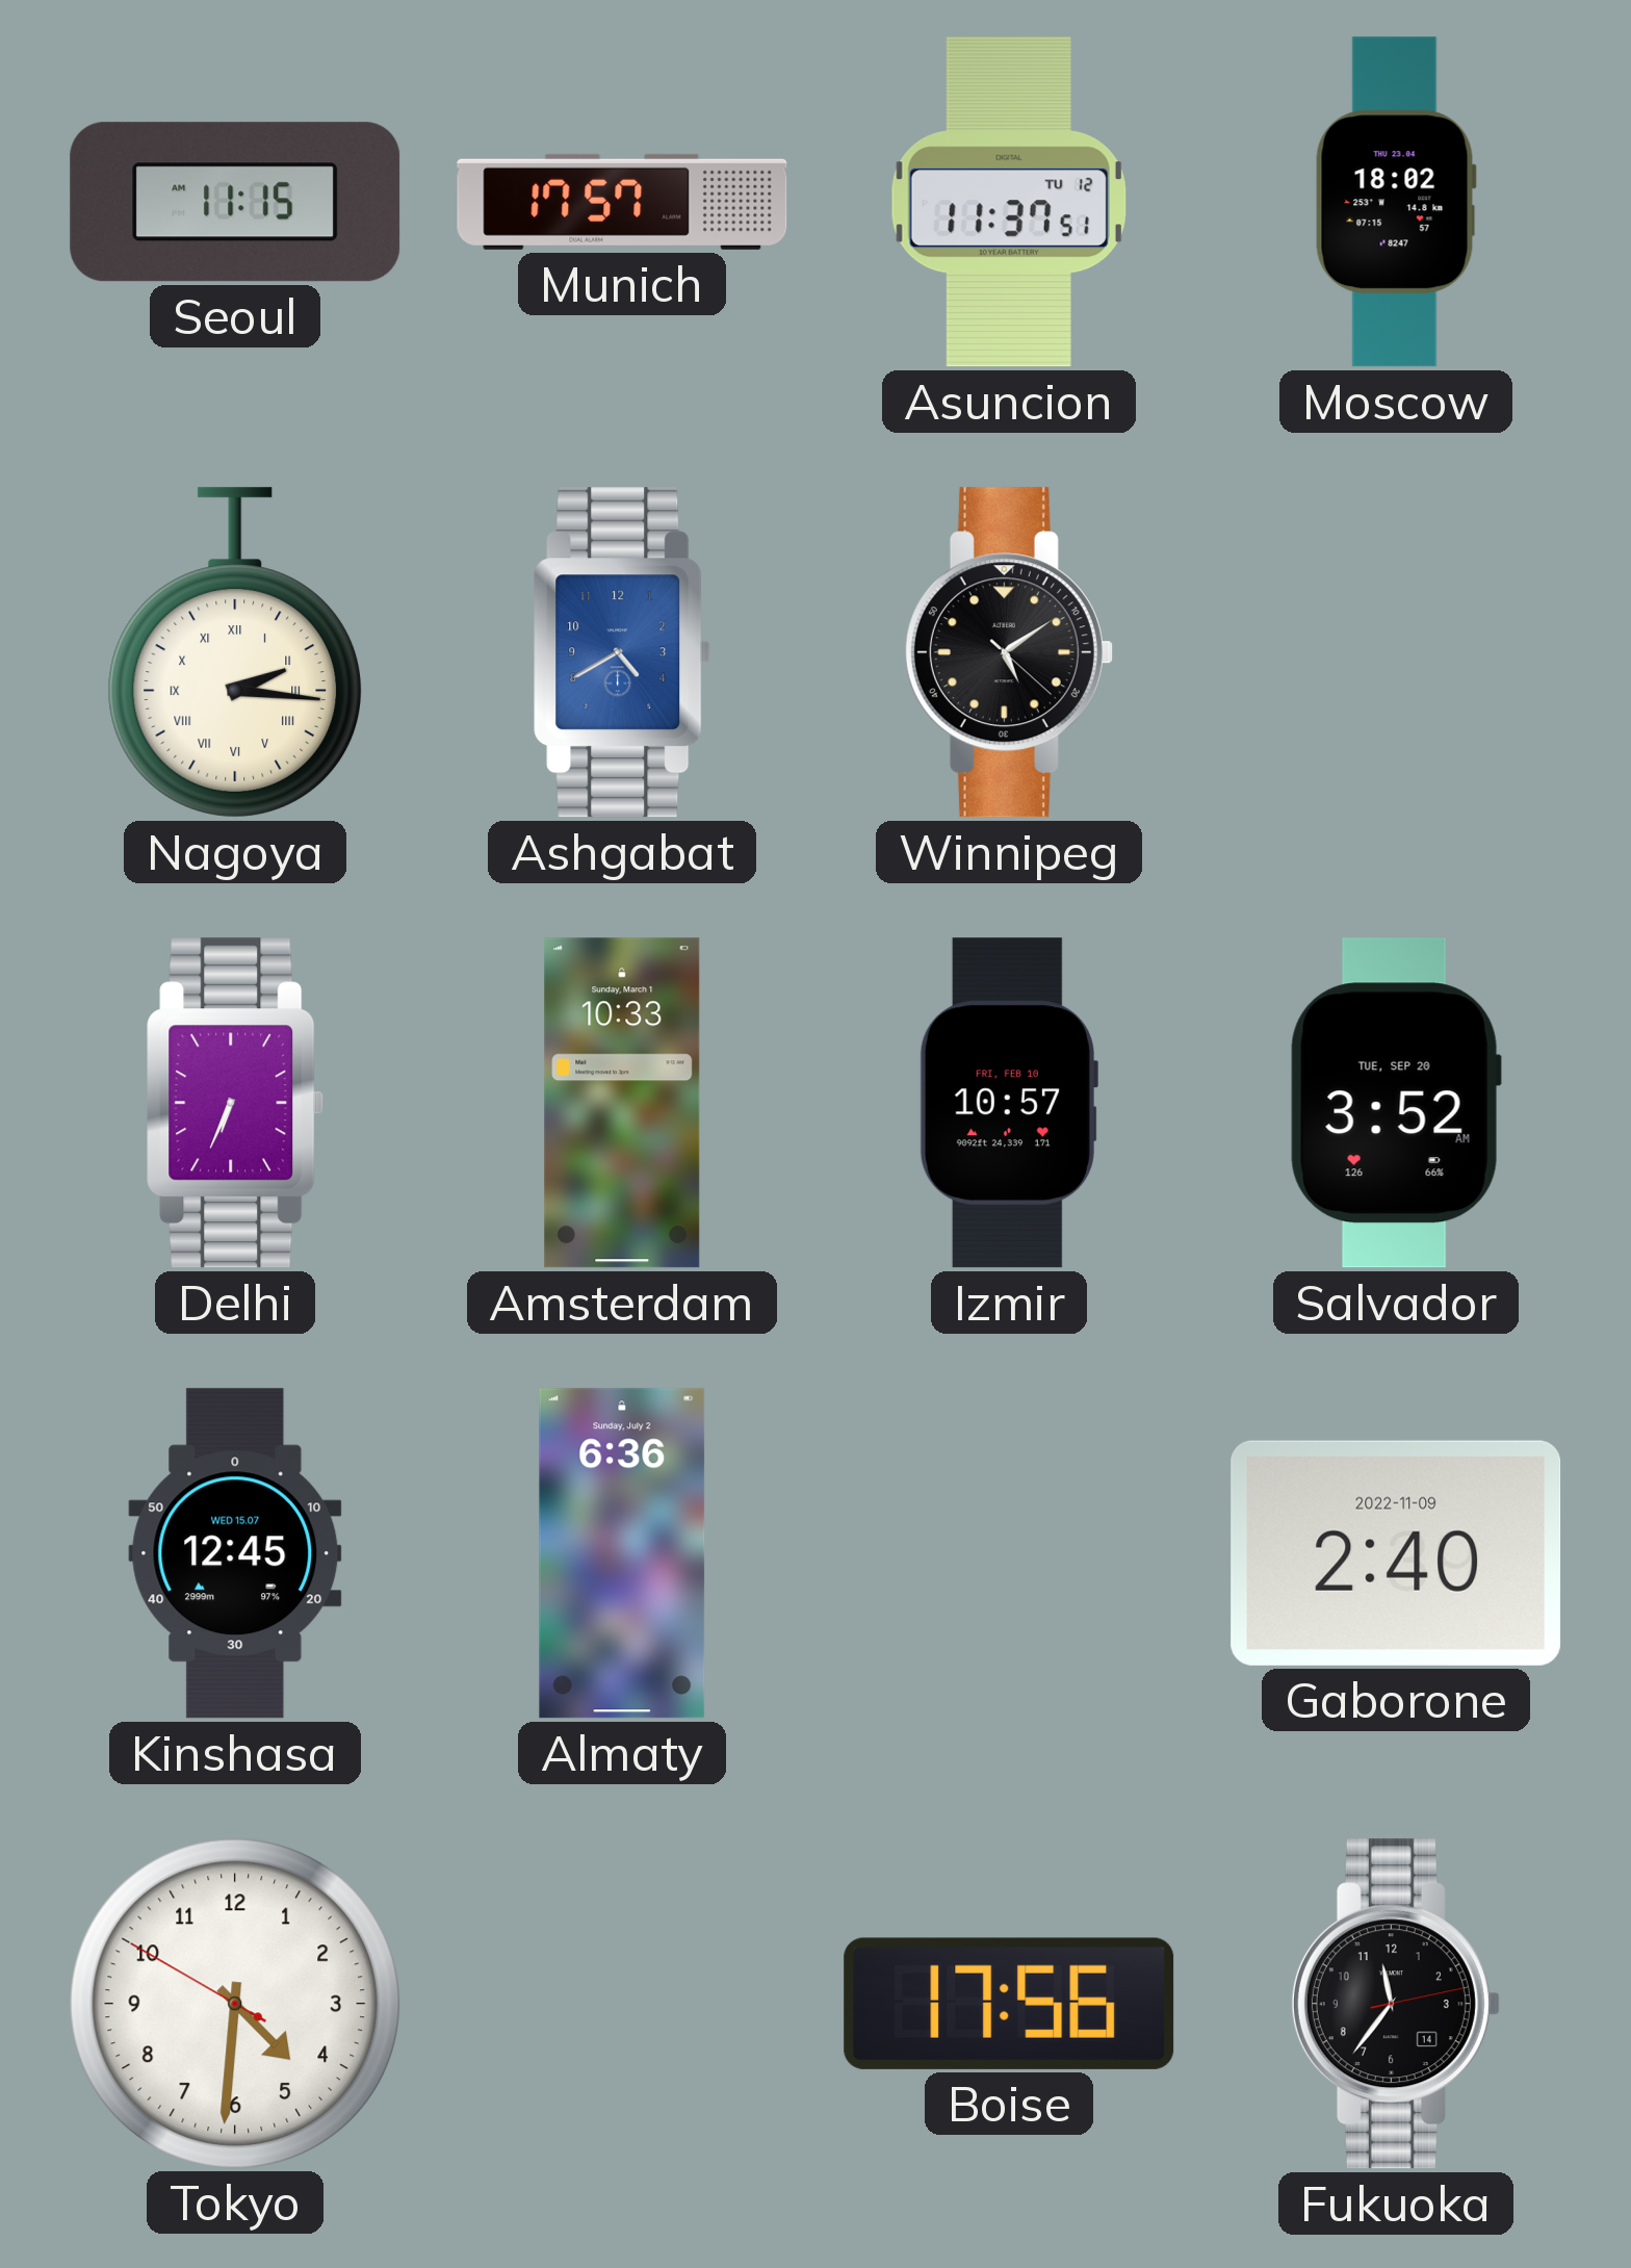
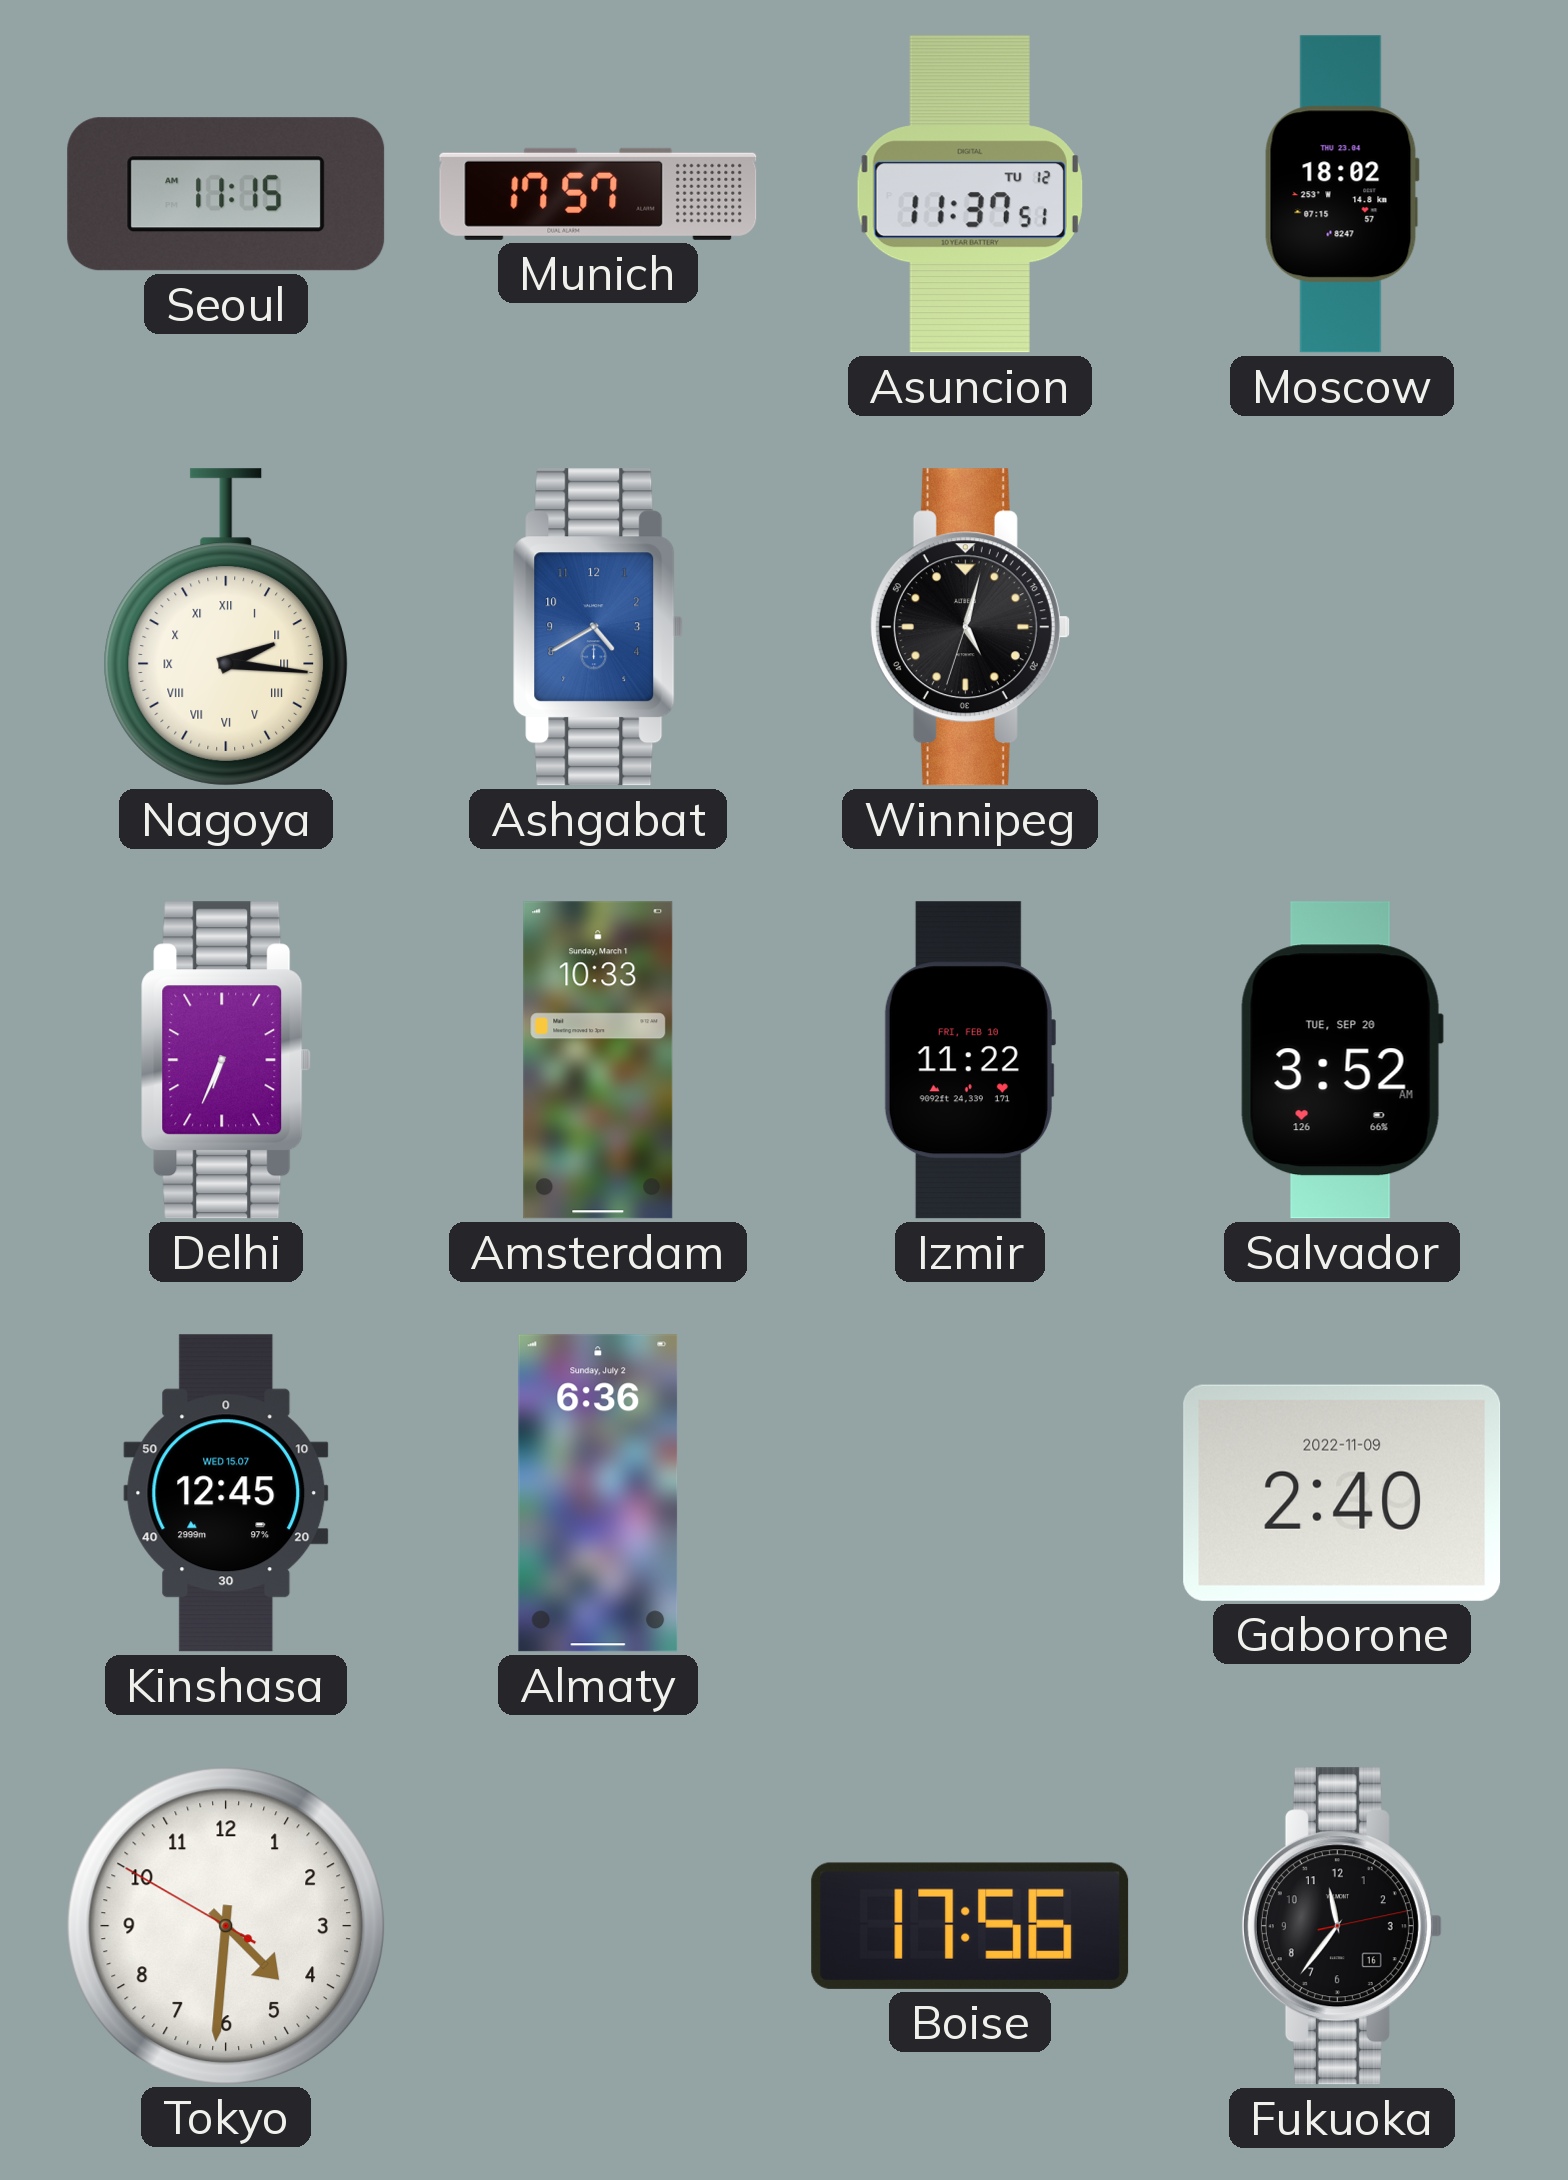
Winnipeg: 5:09 -> 5:02
Izmir: 10:57 -> 11:22
Fukuoka date: 14 -> 16
